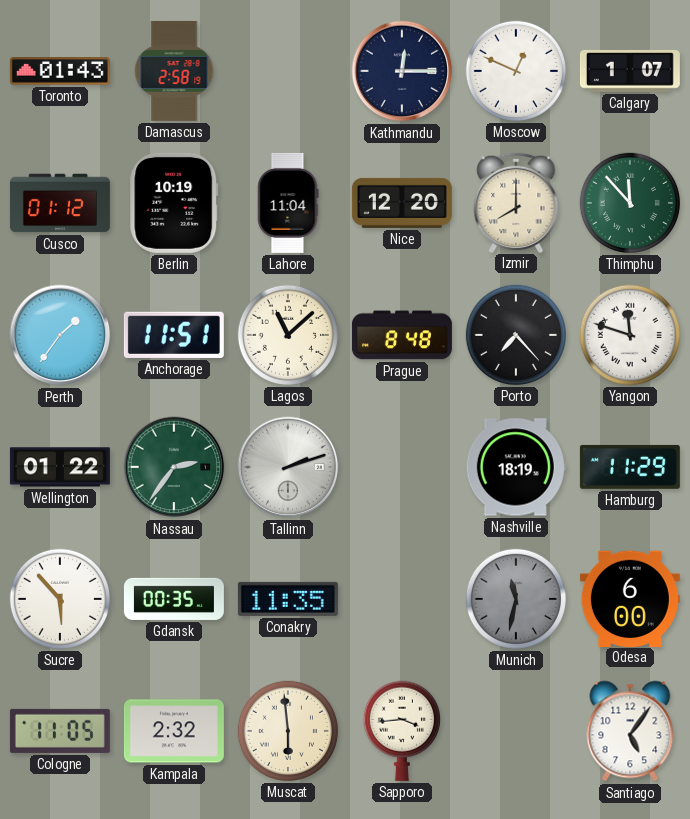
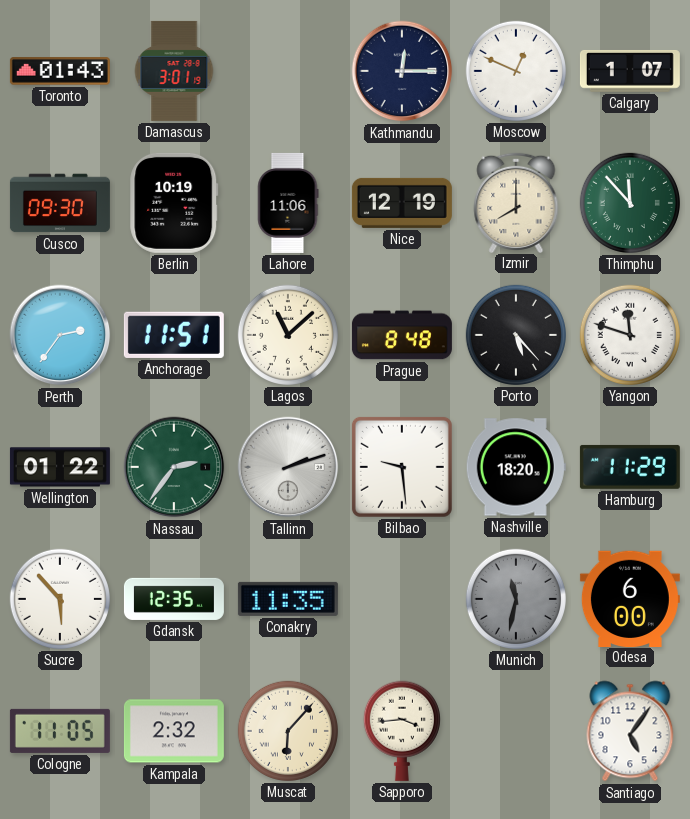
Damascus: 2:58 -> 3:01
Cusco: 01:12 -> 09:30
Lahore: 11:04 -> 11:06
Nice: 12:20 -> 12:19
Perth: 1:36 -> 2:36
Porto: 7:23 -> 5:23
Bilbao: none -> 9:29
Nashville: 18:19 -> 18:20
Gdansk: 00:35 -> 12:35
Muscat: 5:59 -> 6:07
